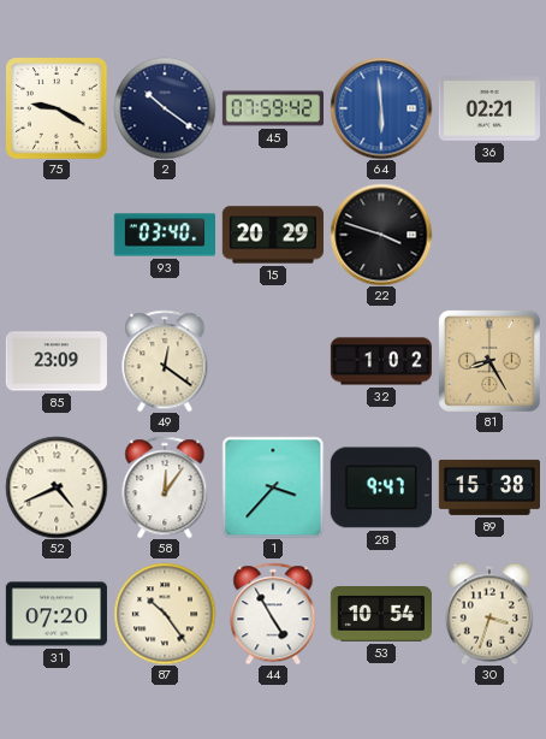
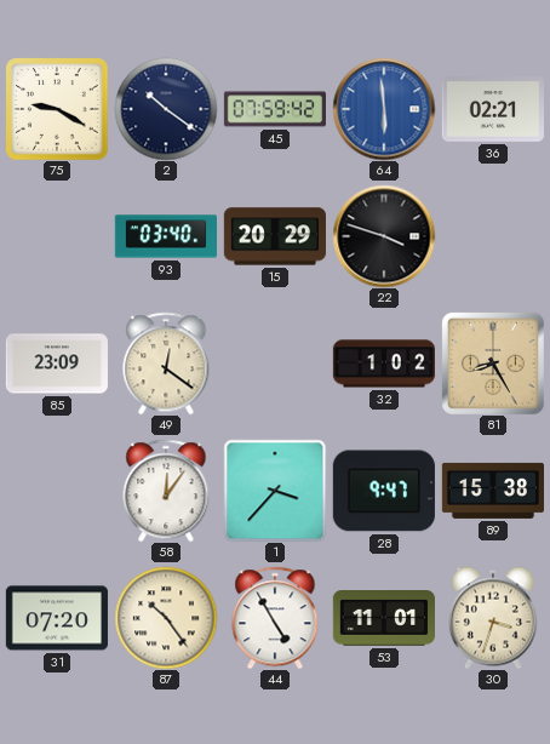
52: 4:41 -> none
53: 10:54 -> 11:01
